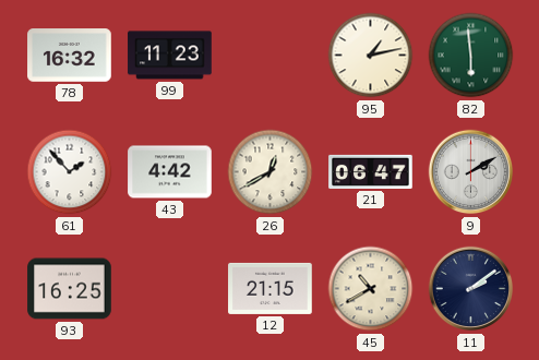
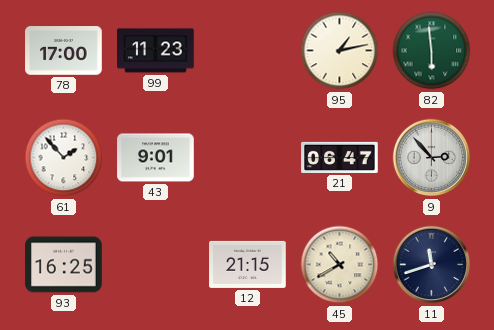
78: 16:32 -> 17:00
43: 4:42 -> 9:01
26: 12:40 -> none
9: 2:10 -> 2:53
11: 2:09 -> 11:42
